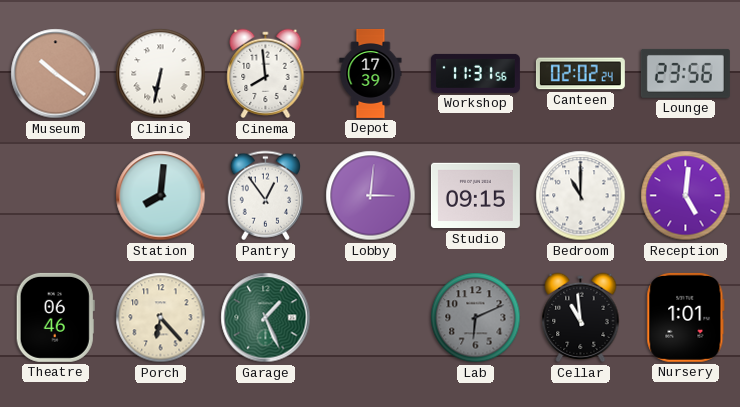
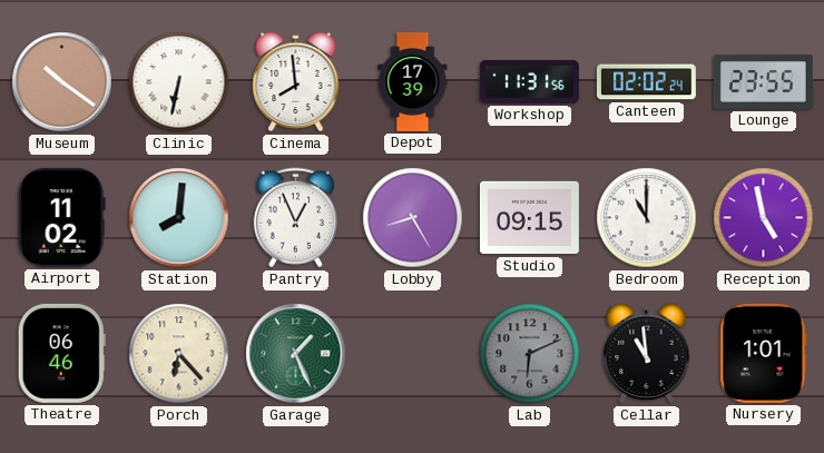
Lounge: 23:56 -> 23:55
Airport: none -> 11:02
Pantry: 12:54 -> 12:56
Lobby: 3:01 -> 8:25
Reception: 5:01 -> 4:58
